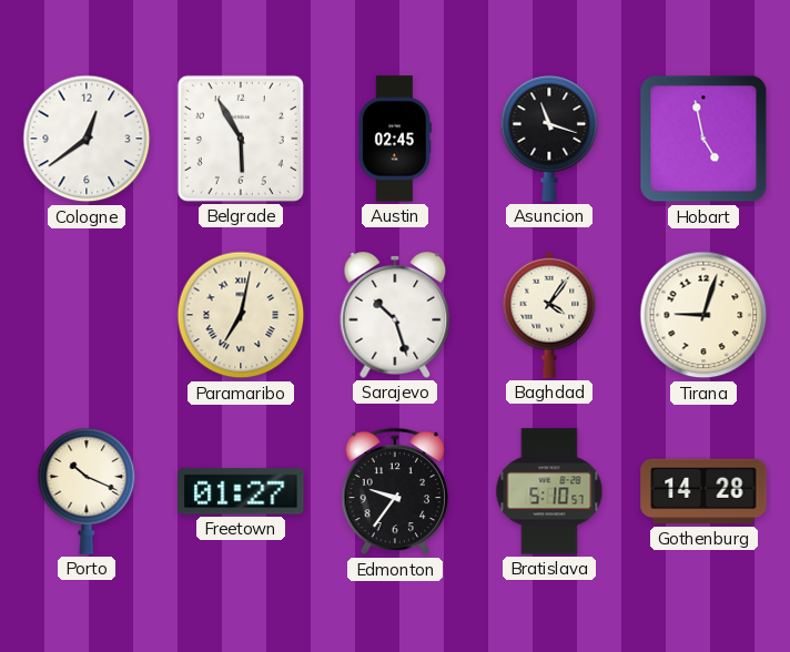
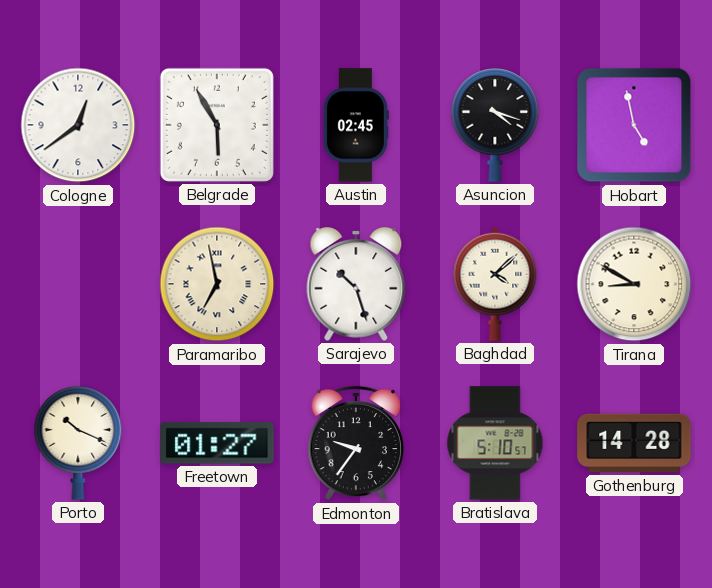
Asuncion: 11:18 -> 4:18
Paramaribo: 7:02 -> 6:58
Baghdad: 4:06 -> 4:08
Tirana: 9:03 -> 8:50
